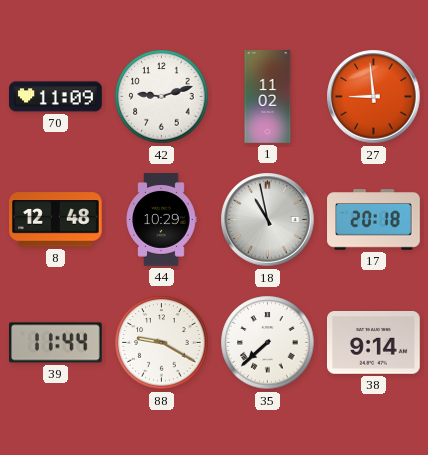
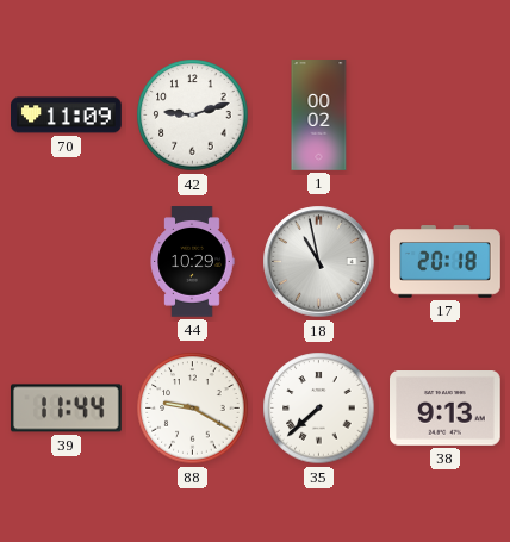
1: 11:02 -> 00:02
27: 8:59 -> none
8: 12:48 -> none
38: 9:14 -> 9:13
